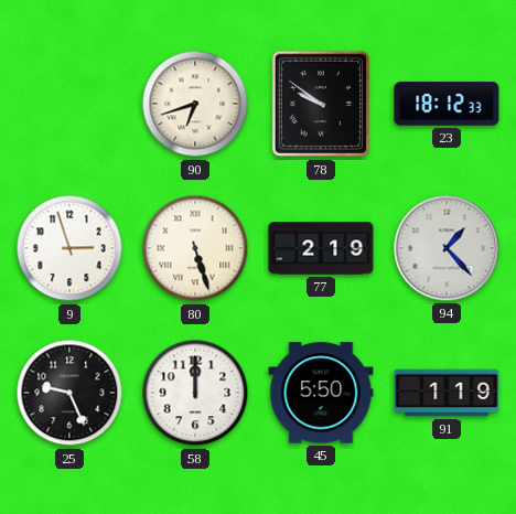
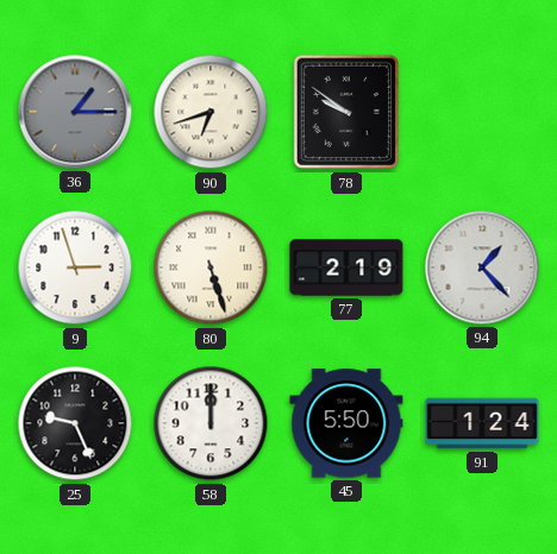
36: none -> 1:15
23: 18:12 -> none
91: 1:19 -> 1:24
